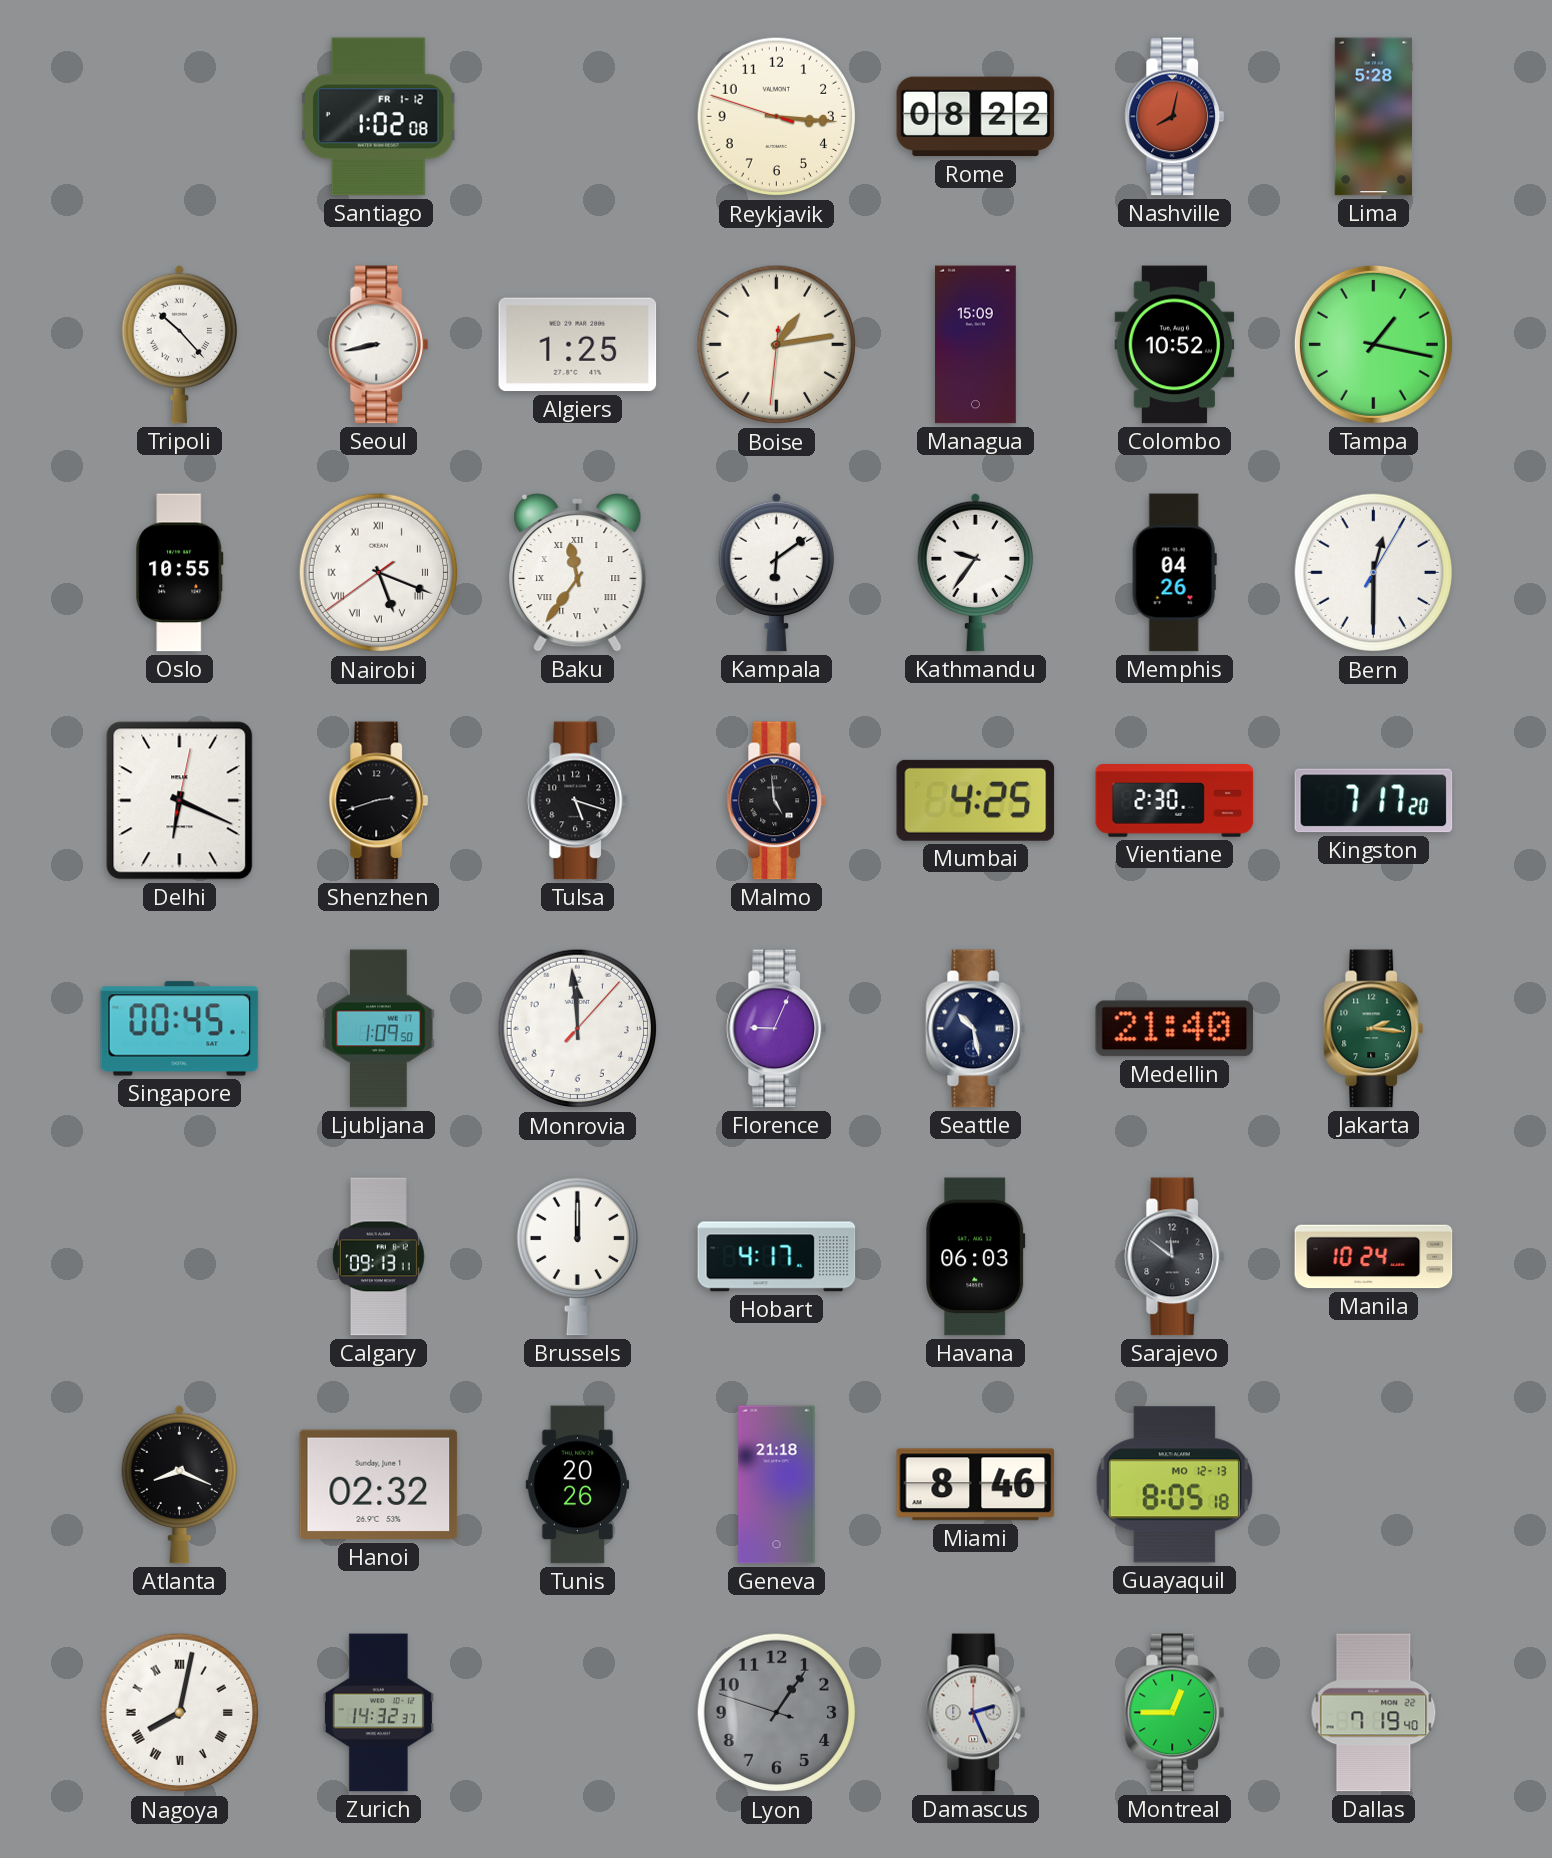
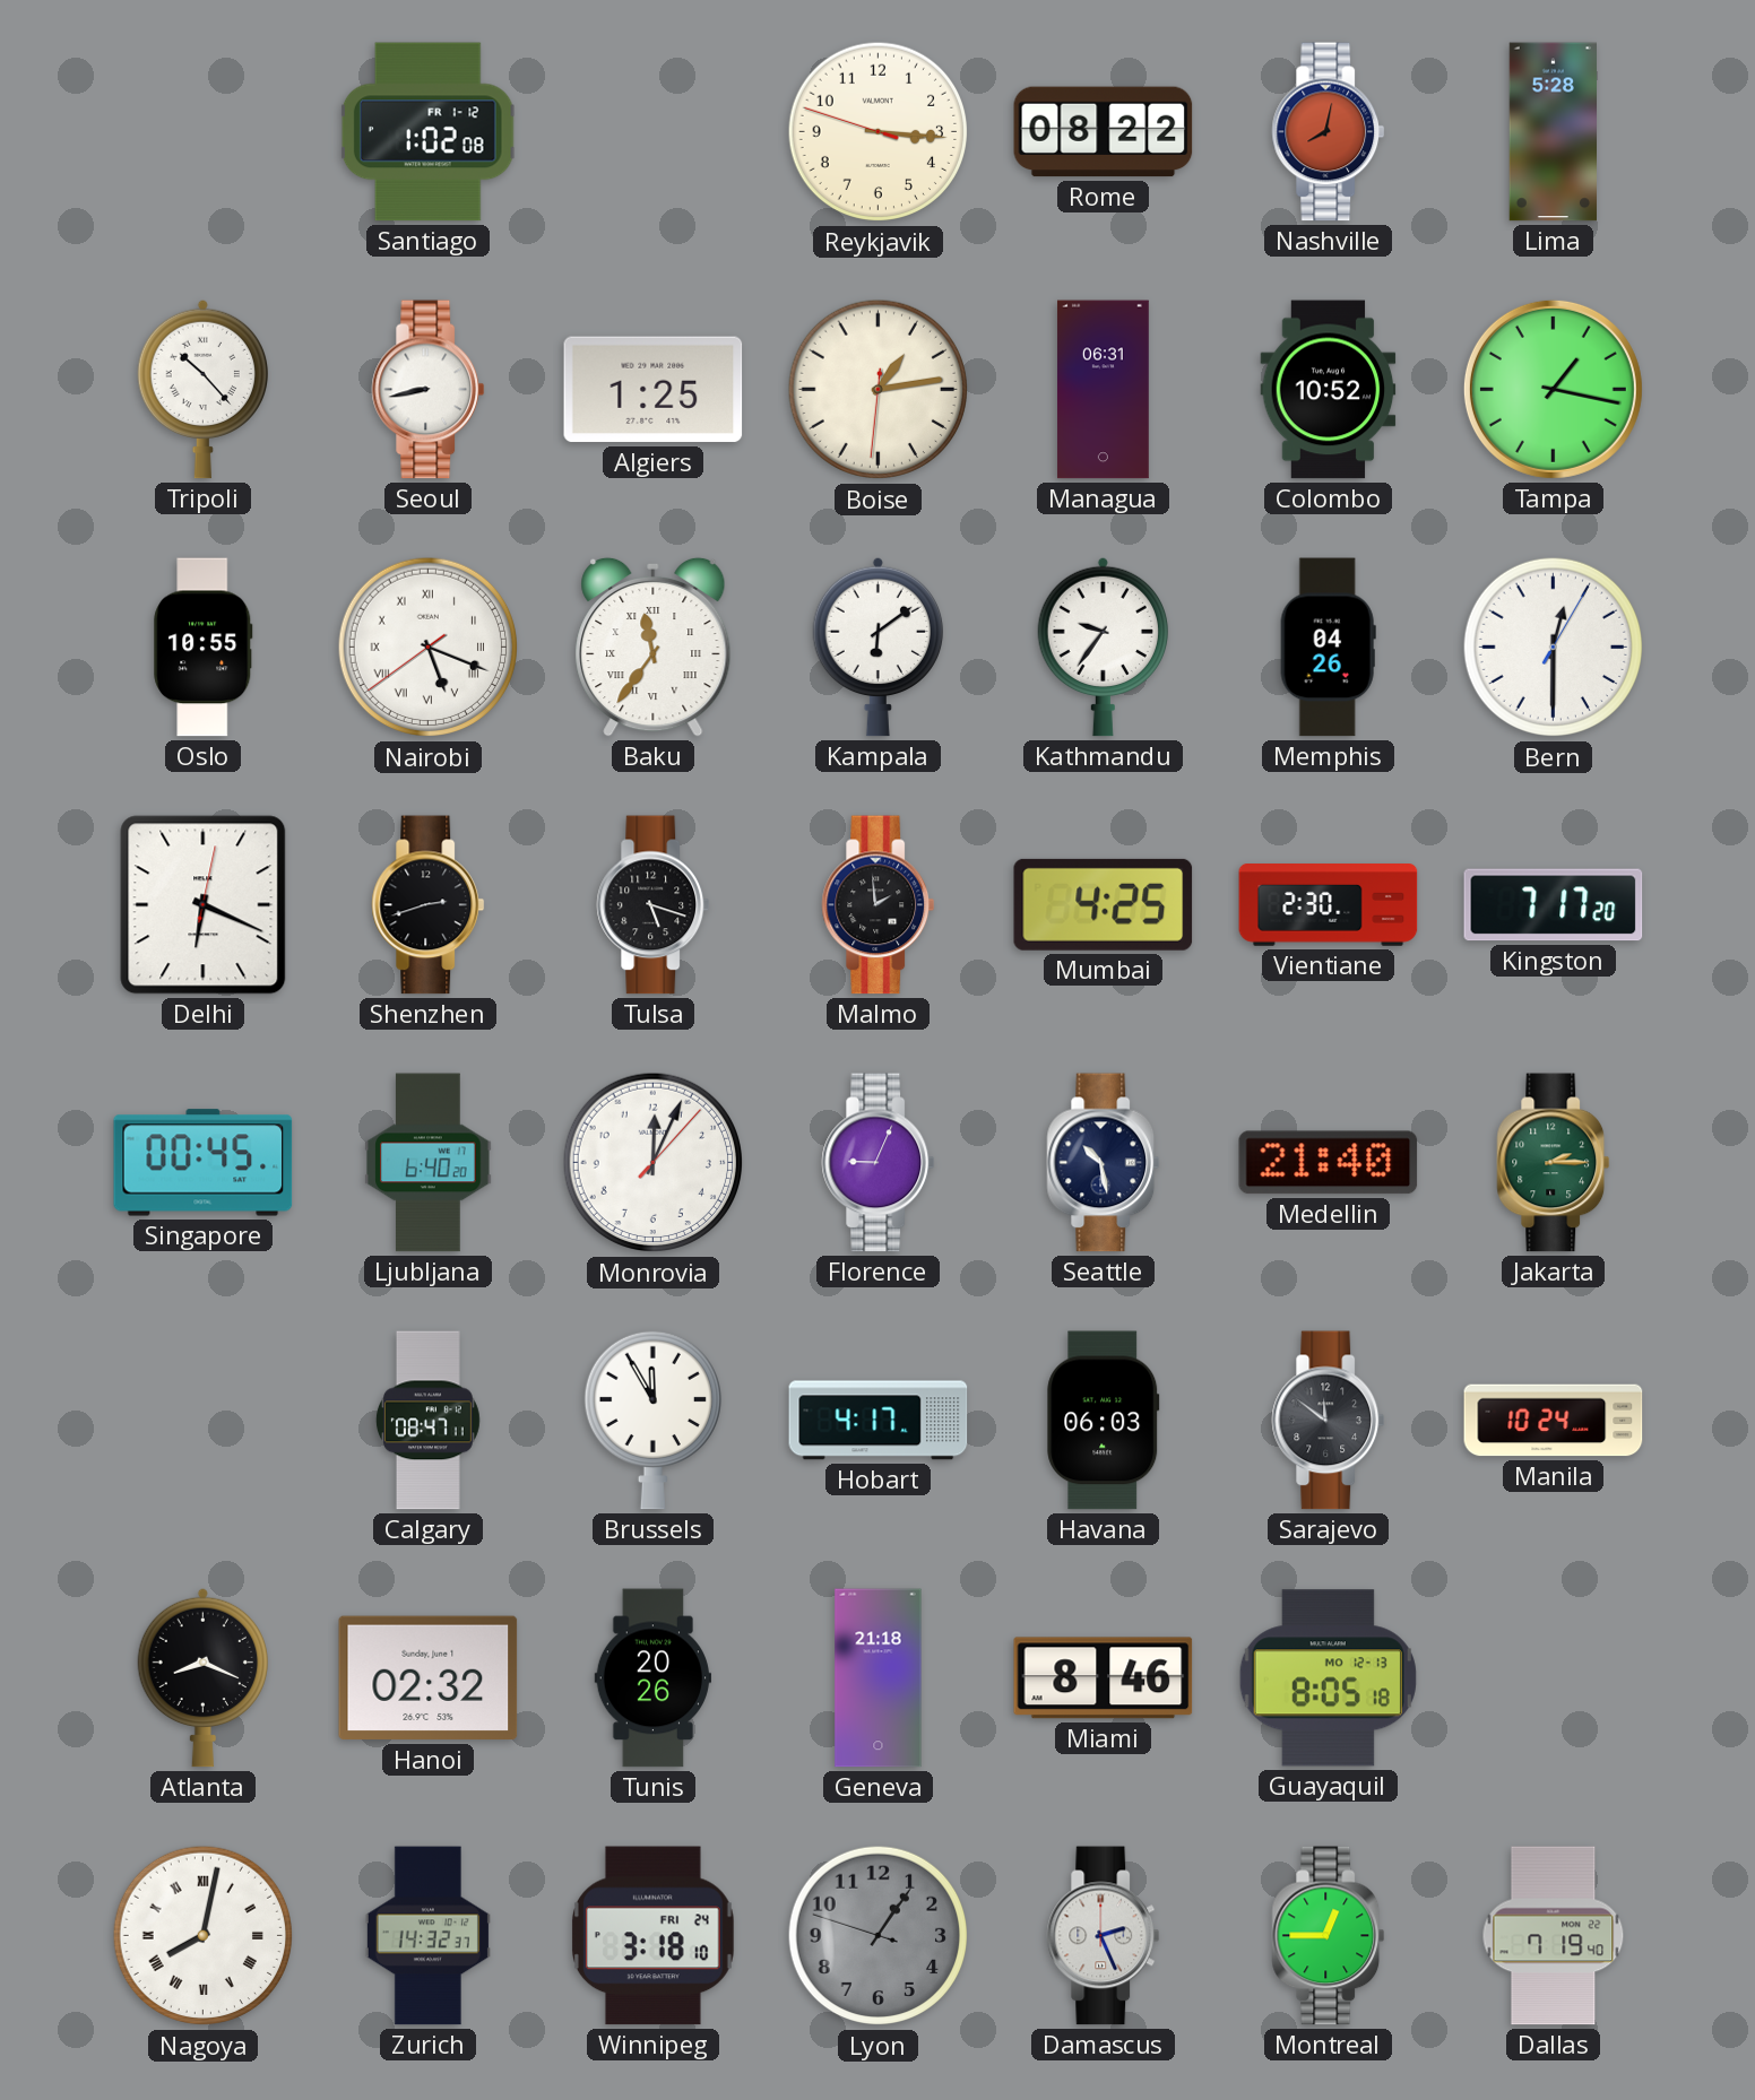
Managua: 15:09 -> 06:31
Malmo: 4:59 -> 1:59
Ljubljana: 1:09 -> 6:40
Monrovia: 11:59 -> 12:04
Jakarta: 2:16 -> 2:15
Calgary: 09:13 -> 08:47
Brussels: 12:00 -> 11:55
Winnipeg: none -> 3:18
